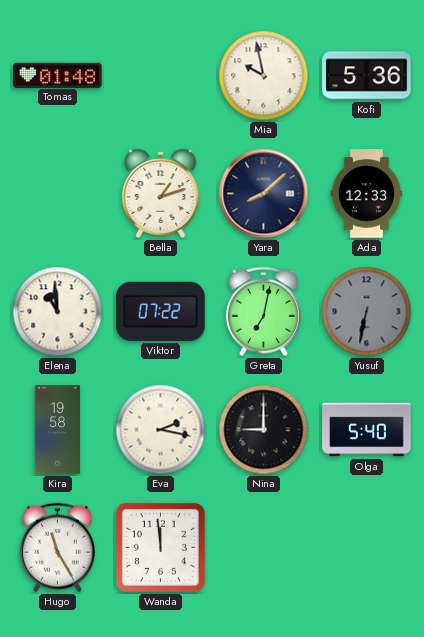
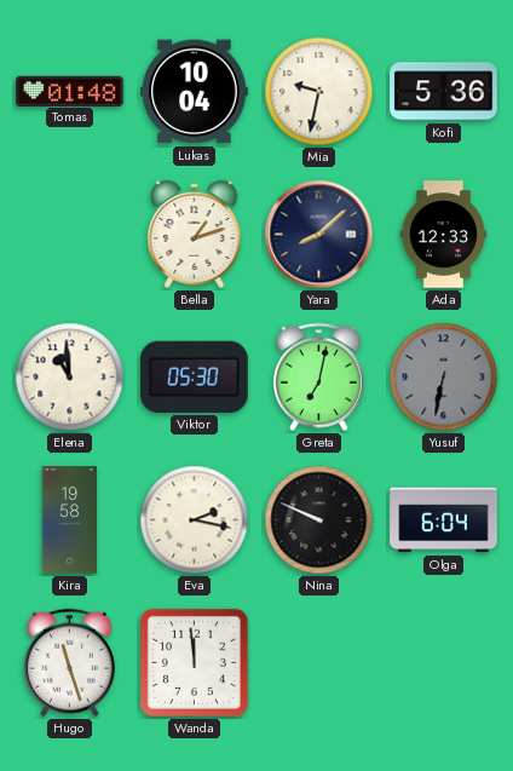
Lukas: none -> 10:04
Mia: 9:58 -> 9:32
Viktor: 07:22 -> 05:30
Nina: 9:00 -> 9:49
Olga: 5:40 -> 6:04
Hugo: 11:25 -> 11:27
